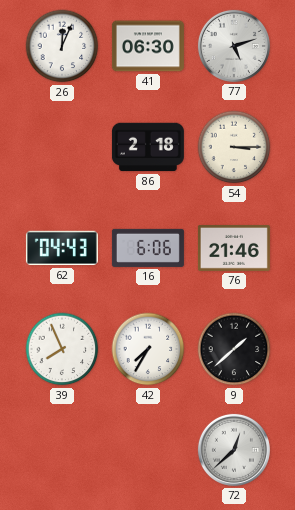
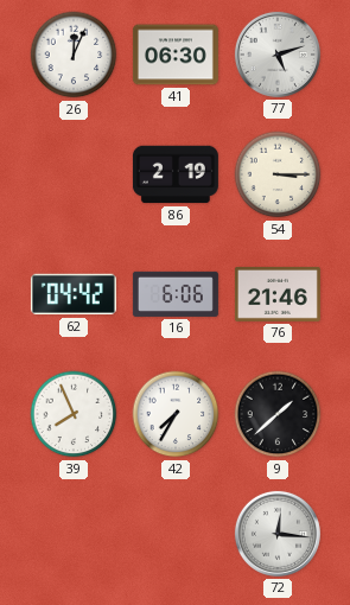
86: 2:18 -> 2:19
62: 04:43 -> 04:42
72: 12:38 -> 12:16
